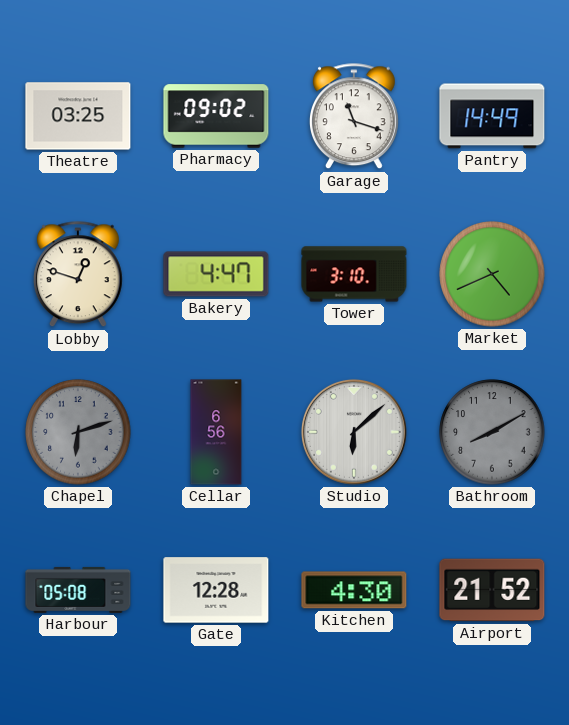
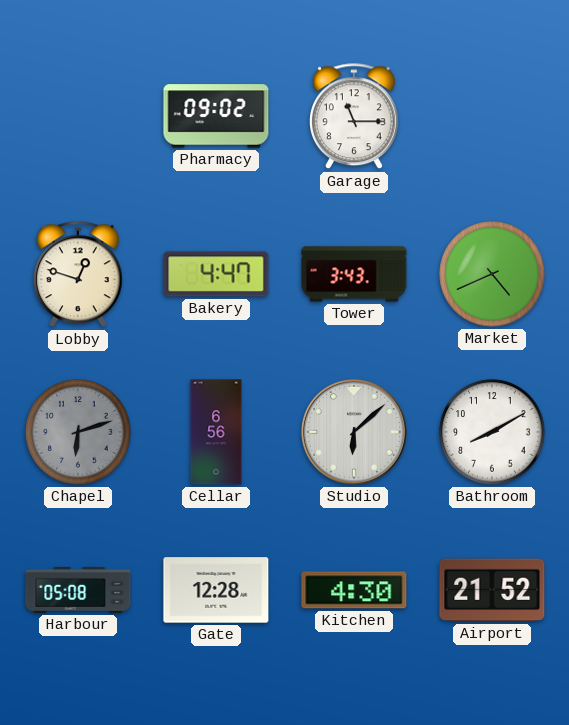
Theatre: 03:25 -> none
Garage: 11:18 -> 11:15
Pantry: 14:49 -> none
Tower: 3:10 -> 3:43
Bathroom dial: grey -> white
